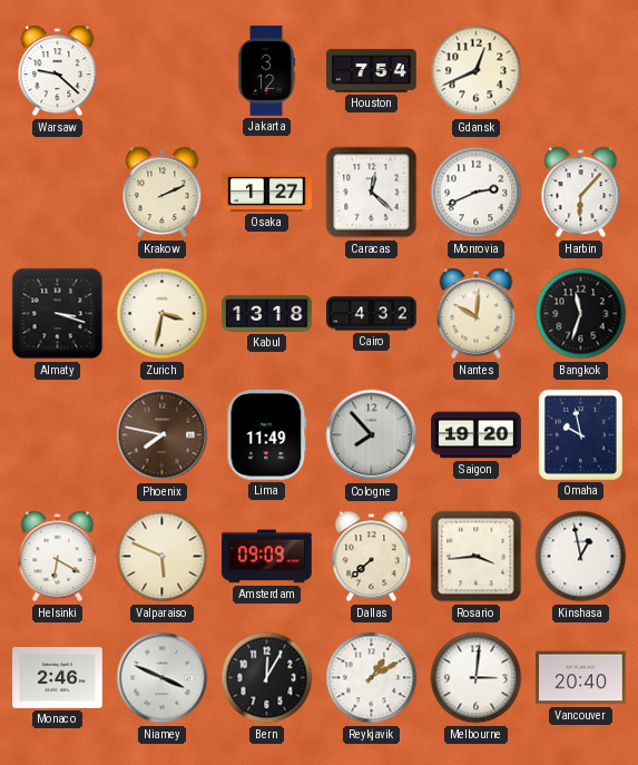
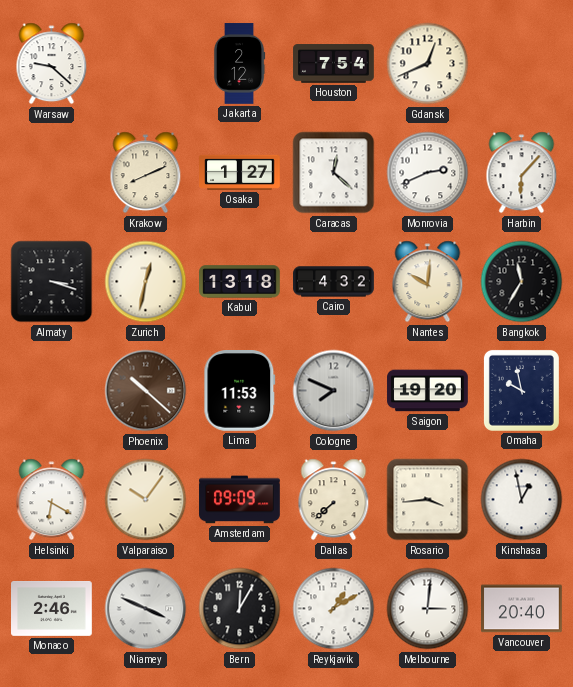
Jakarta: 3:12 -> 2:12
Krakow: 2:11 -> 8:11
Zurich: 3:32 -> 12:32
Bangkok: 11:33 -> 11:35
Phoenix: 7:47 -> 10:22
Lima: 11:49 -> 11:53
Cologne: 7:53 -> 7:49
Valparaiso: 5:49 -> 10:06
